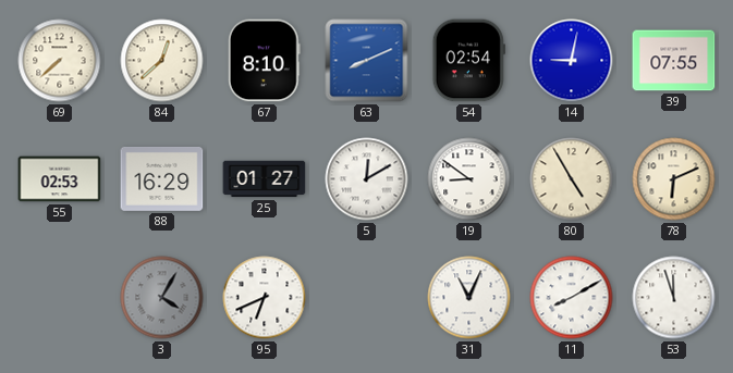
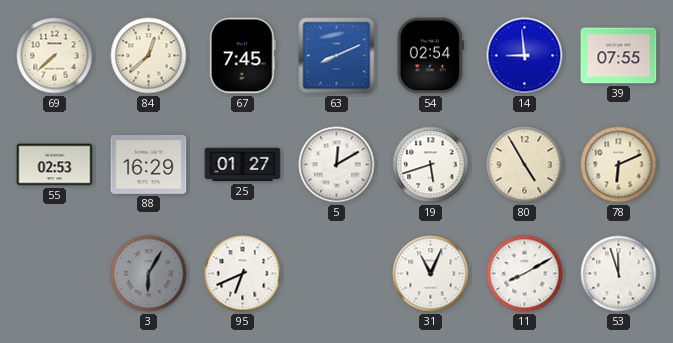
67: 8:10 -> 7:45
14: 9:02 -> 8:59
19: 8:51 -> 5:42
3: 4:05 -> 6:05
